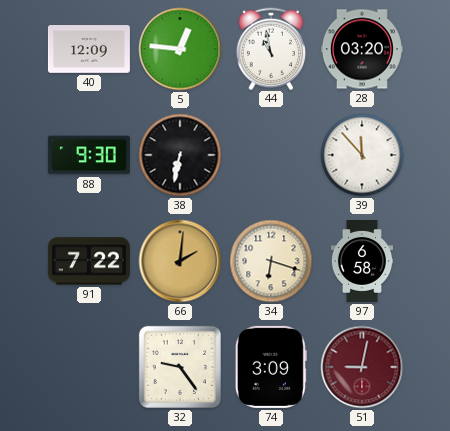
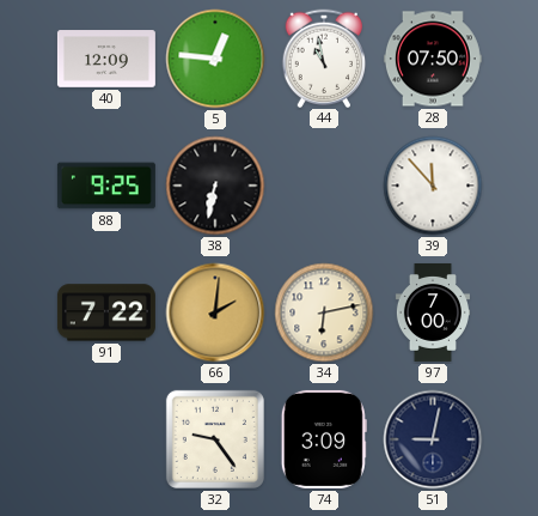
28: 03:20 -> 07:50
88: 9:30 -> 9:25
34: 6:18 -> 6:13
97: 6:58 -> 7:00
51 dial: burgundy -> navy
